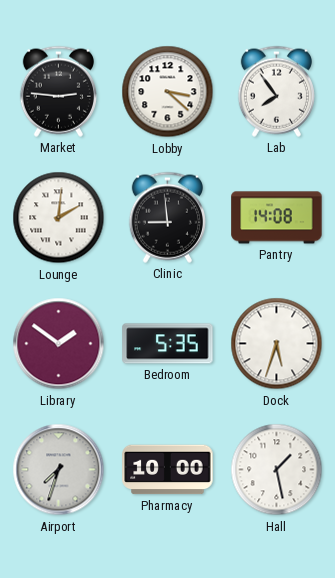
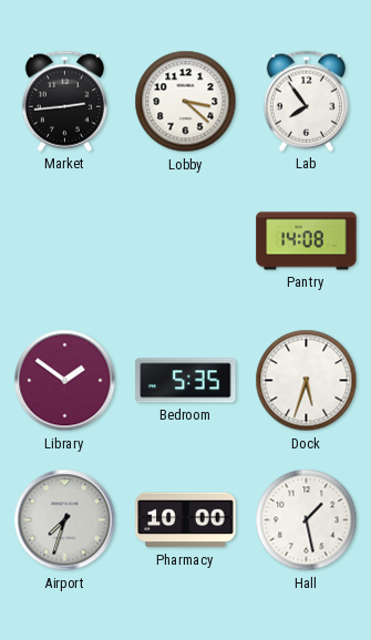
Market: 2:46 -> 2:44
Lounge: 2:01 -> none
Clinic: 8:59 -> none
